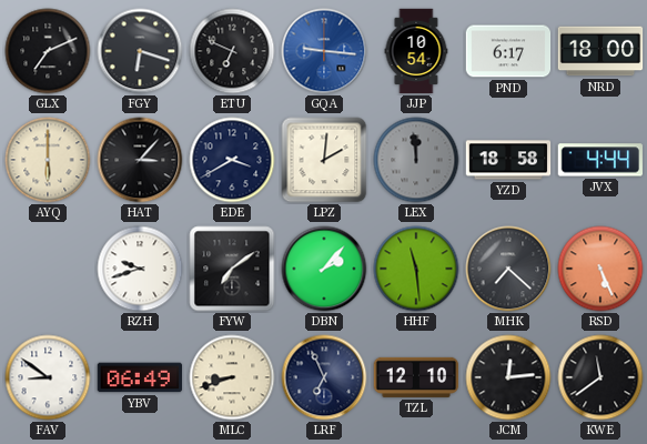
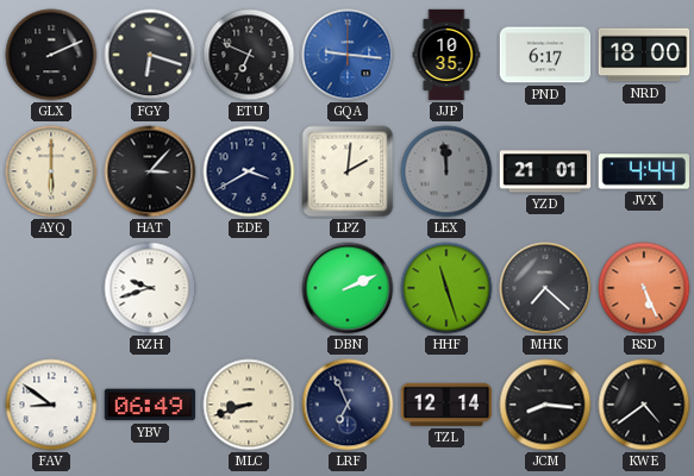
GLX: 7:11 -> 2:11
JJP: 10:54 -> 10:35
YZD: 18:58 -> 21:01
FYW: 7:09 -> none
DBN: 2:07 -> 2:11
HHF: 11:29 -> 11:27
TZL: 12:10 -> 12:14
JCM: 12:14 -> 8:16
KWE: 11:39 -> 4:39
